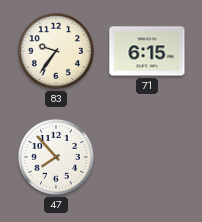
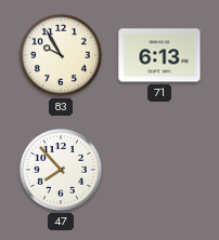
83: 9:36 -> 9:55
71: 6:15 -> 6:13
